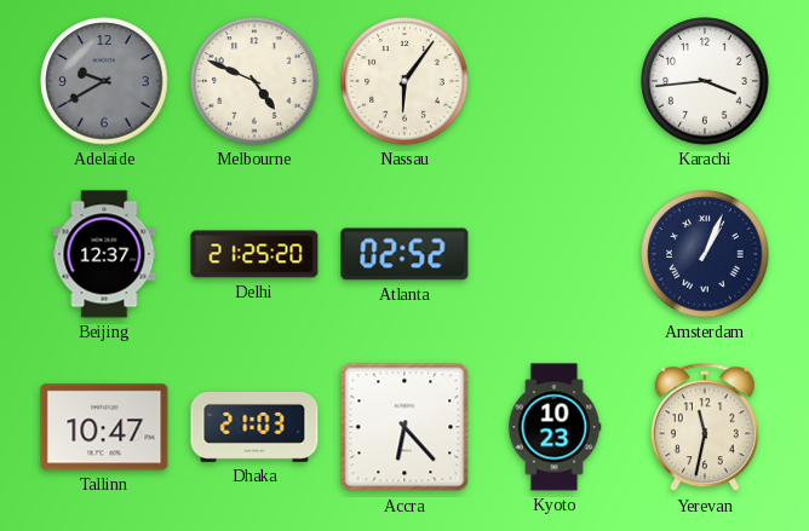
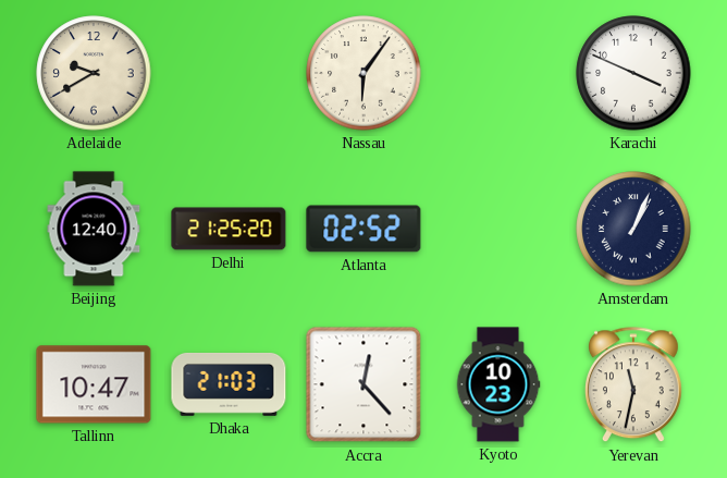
Adelaide dial: grey -> cream
Melbourne: 4:49 -> none
Karachi: 3:44 -> 3:49
Beijing: 12:37 -> 12:40
Accra: 6:23 -> 12:23
